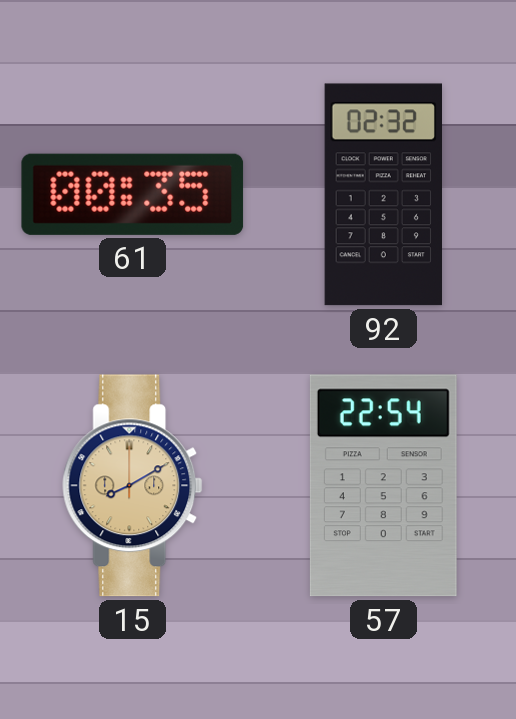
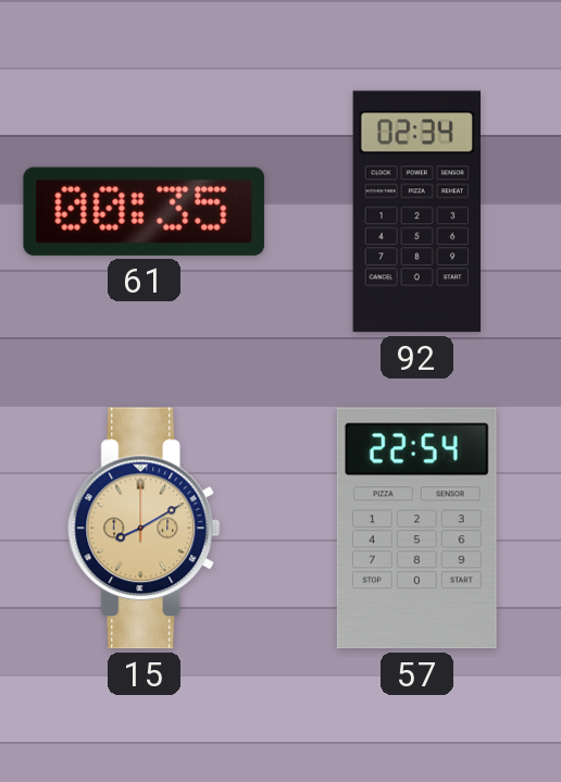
92: 02:32 -> 02:34
